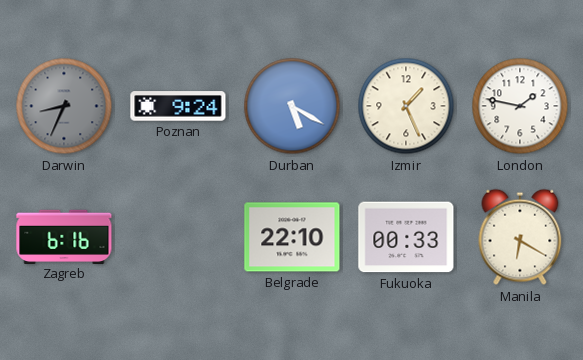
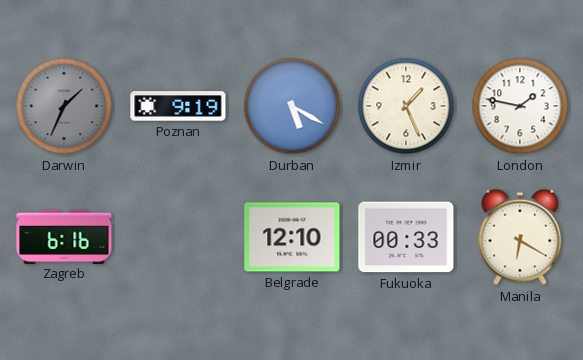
Darwin: 8:34 -> 1:34
Poznan: 9:24 -> 9:19
Belgrade: 22:10 -> 12:10
